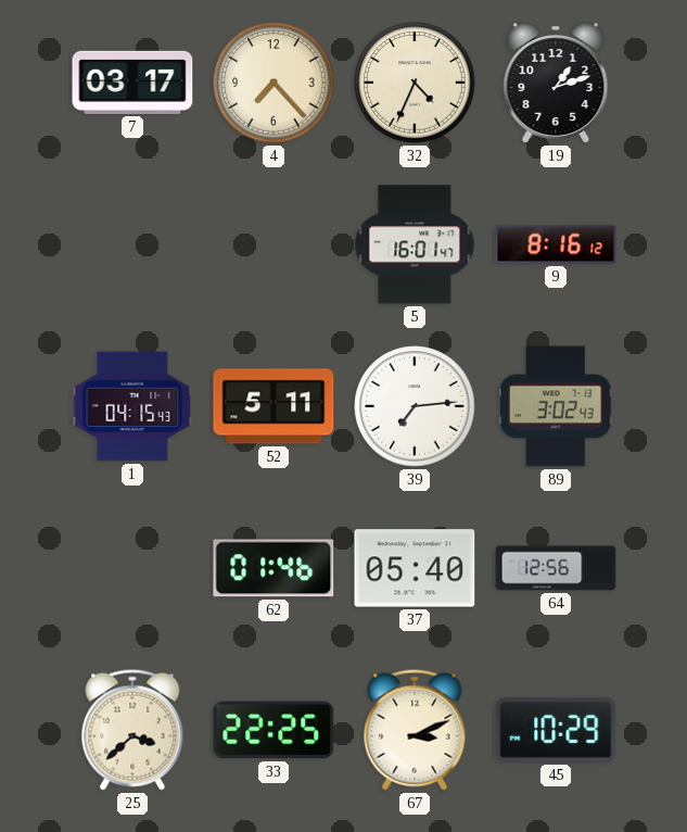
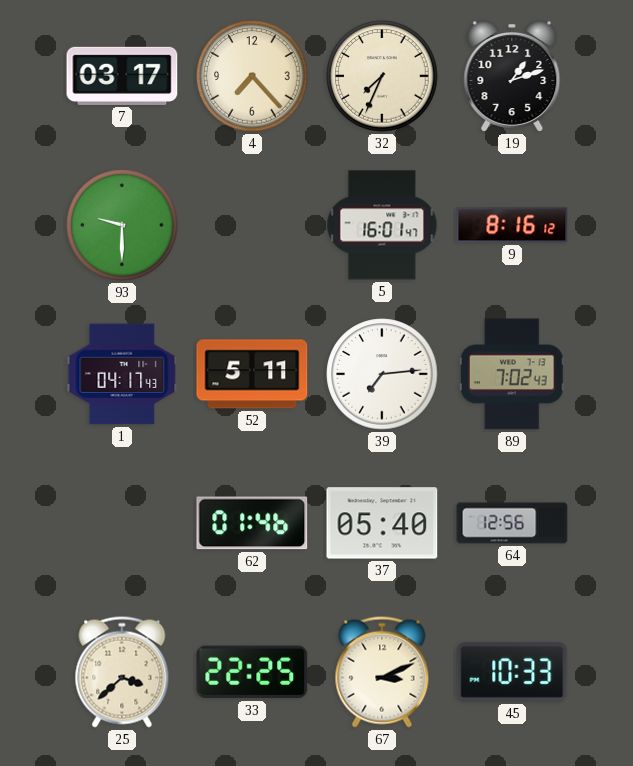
32: 4:34 -> 7:34
93: none -> 9:30
1: 04:15 -> 04:17
89: 3:02 -> 7:02
45: 10:29 -> 10:33
